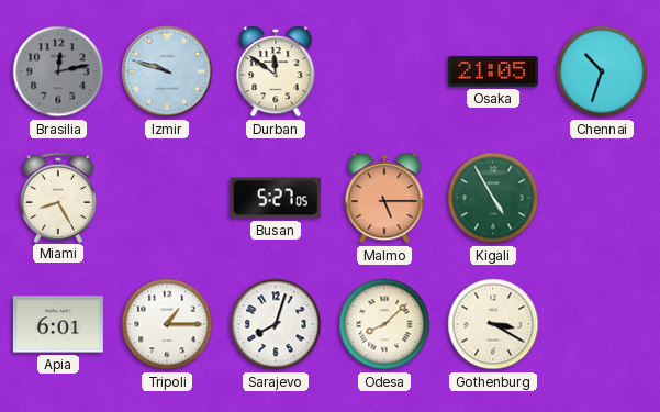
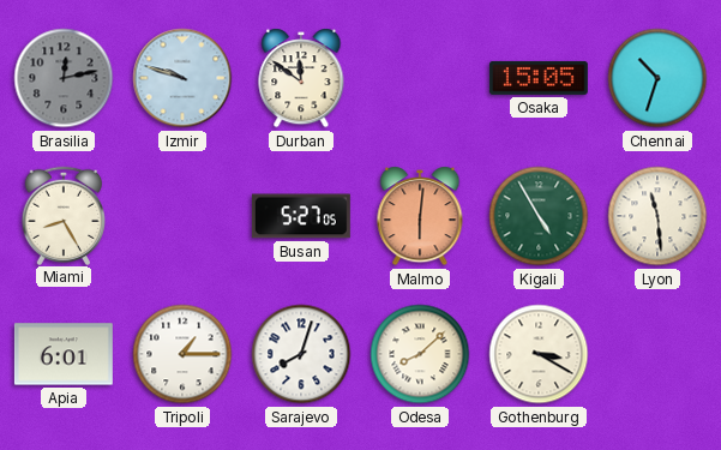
Osaka: 21:05 -> 15:05
Malmo: 5:15 -> 6:01
Lyon: none -> 11:29
